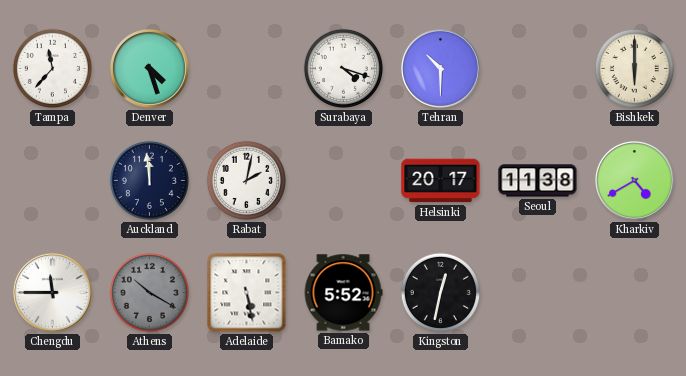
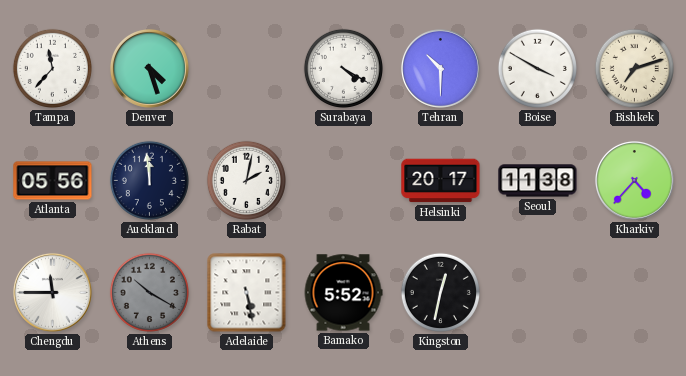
Surabaya: 4:18 -> 4:20
Boise: none -> 3:50
Bishkek: 6:00 -> 7:12
Atlanta: none -> 05:56
Kharkiv: 4:40 -> 4:37
